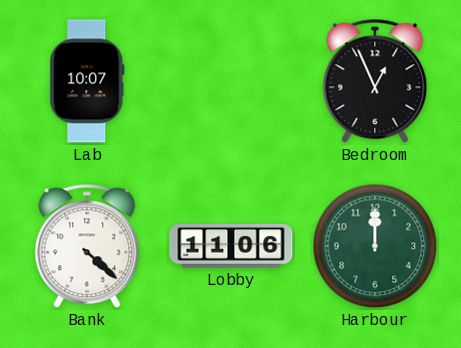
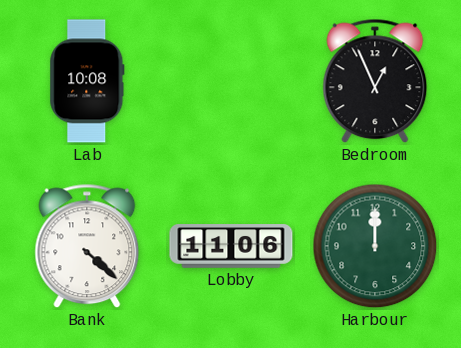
Lab: 10:07 -> 10:08
